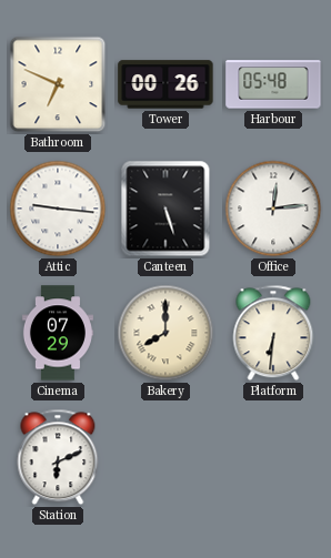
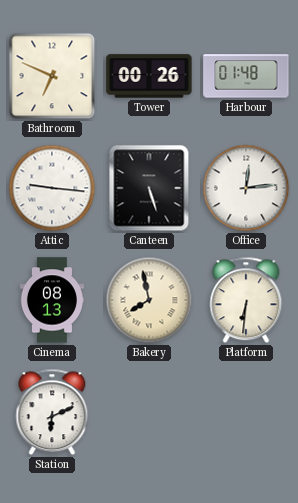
Harbour: 05:48 -> 01:48
Cinema: 07:29 -> 08:13
Bakery: 8:00 -> 7:58
